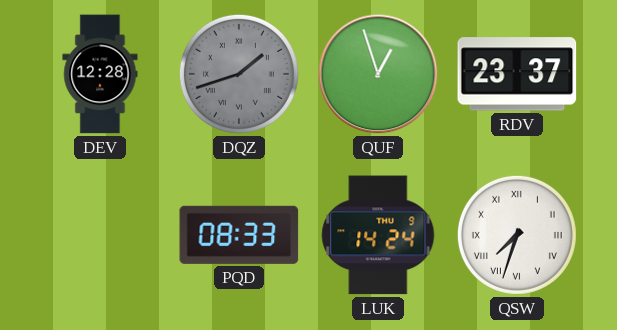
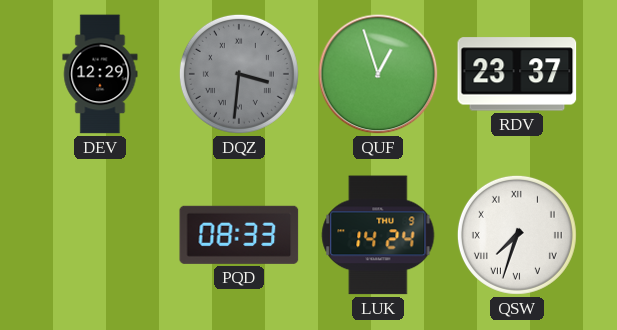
DEV: 12:28 -> 12:29
DQZ: 1:42 -> 3:31
